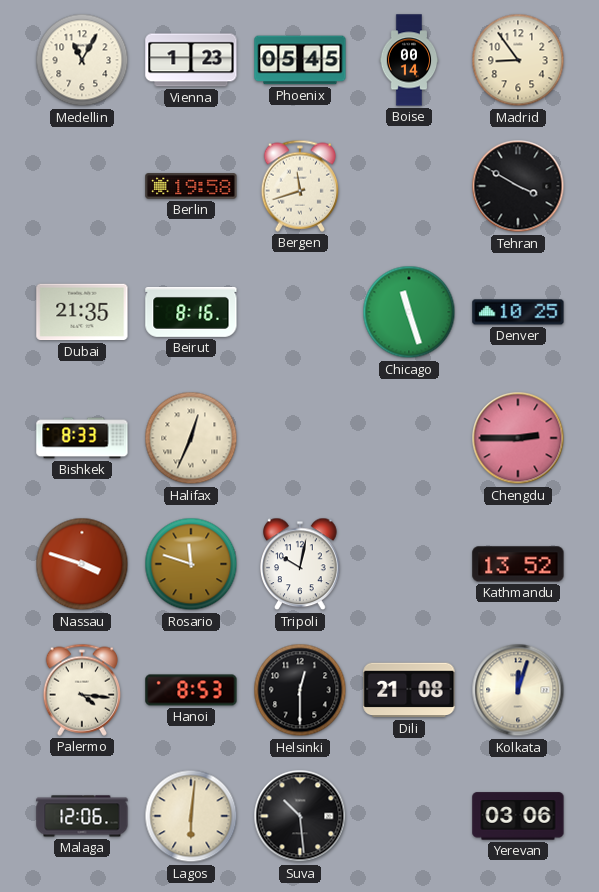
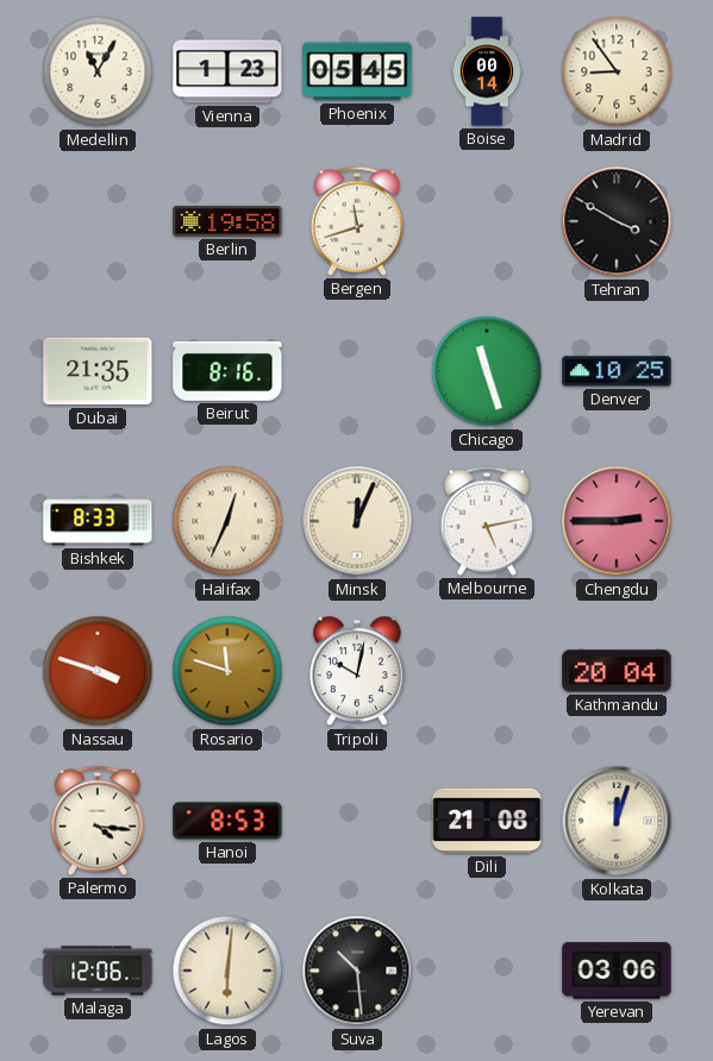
Minsk: none -> 12:04
Melbourne: none -> 5:13
Kathmandu: 13:52 -> 20:04
Helsinki: 12:30 -> none
